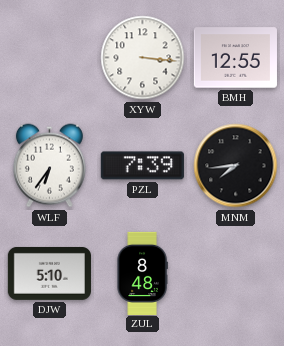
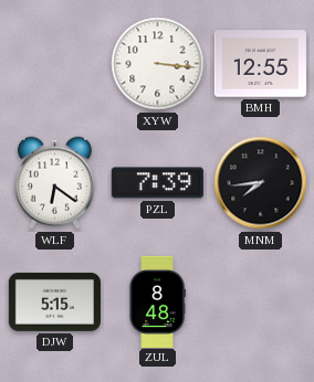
WLF: 6:36 -> 6:21
DJW: 5:10 -> 5:15
